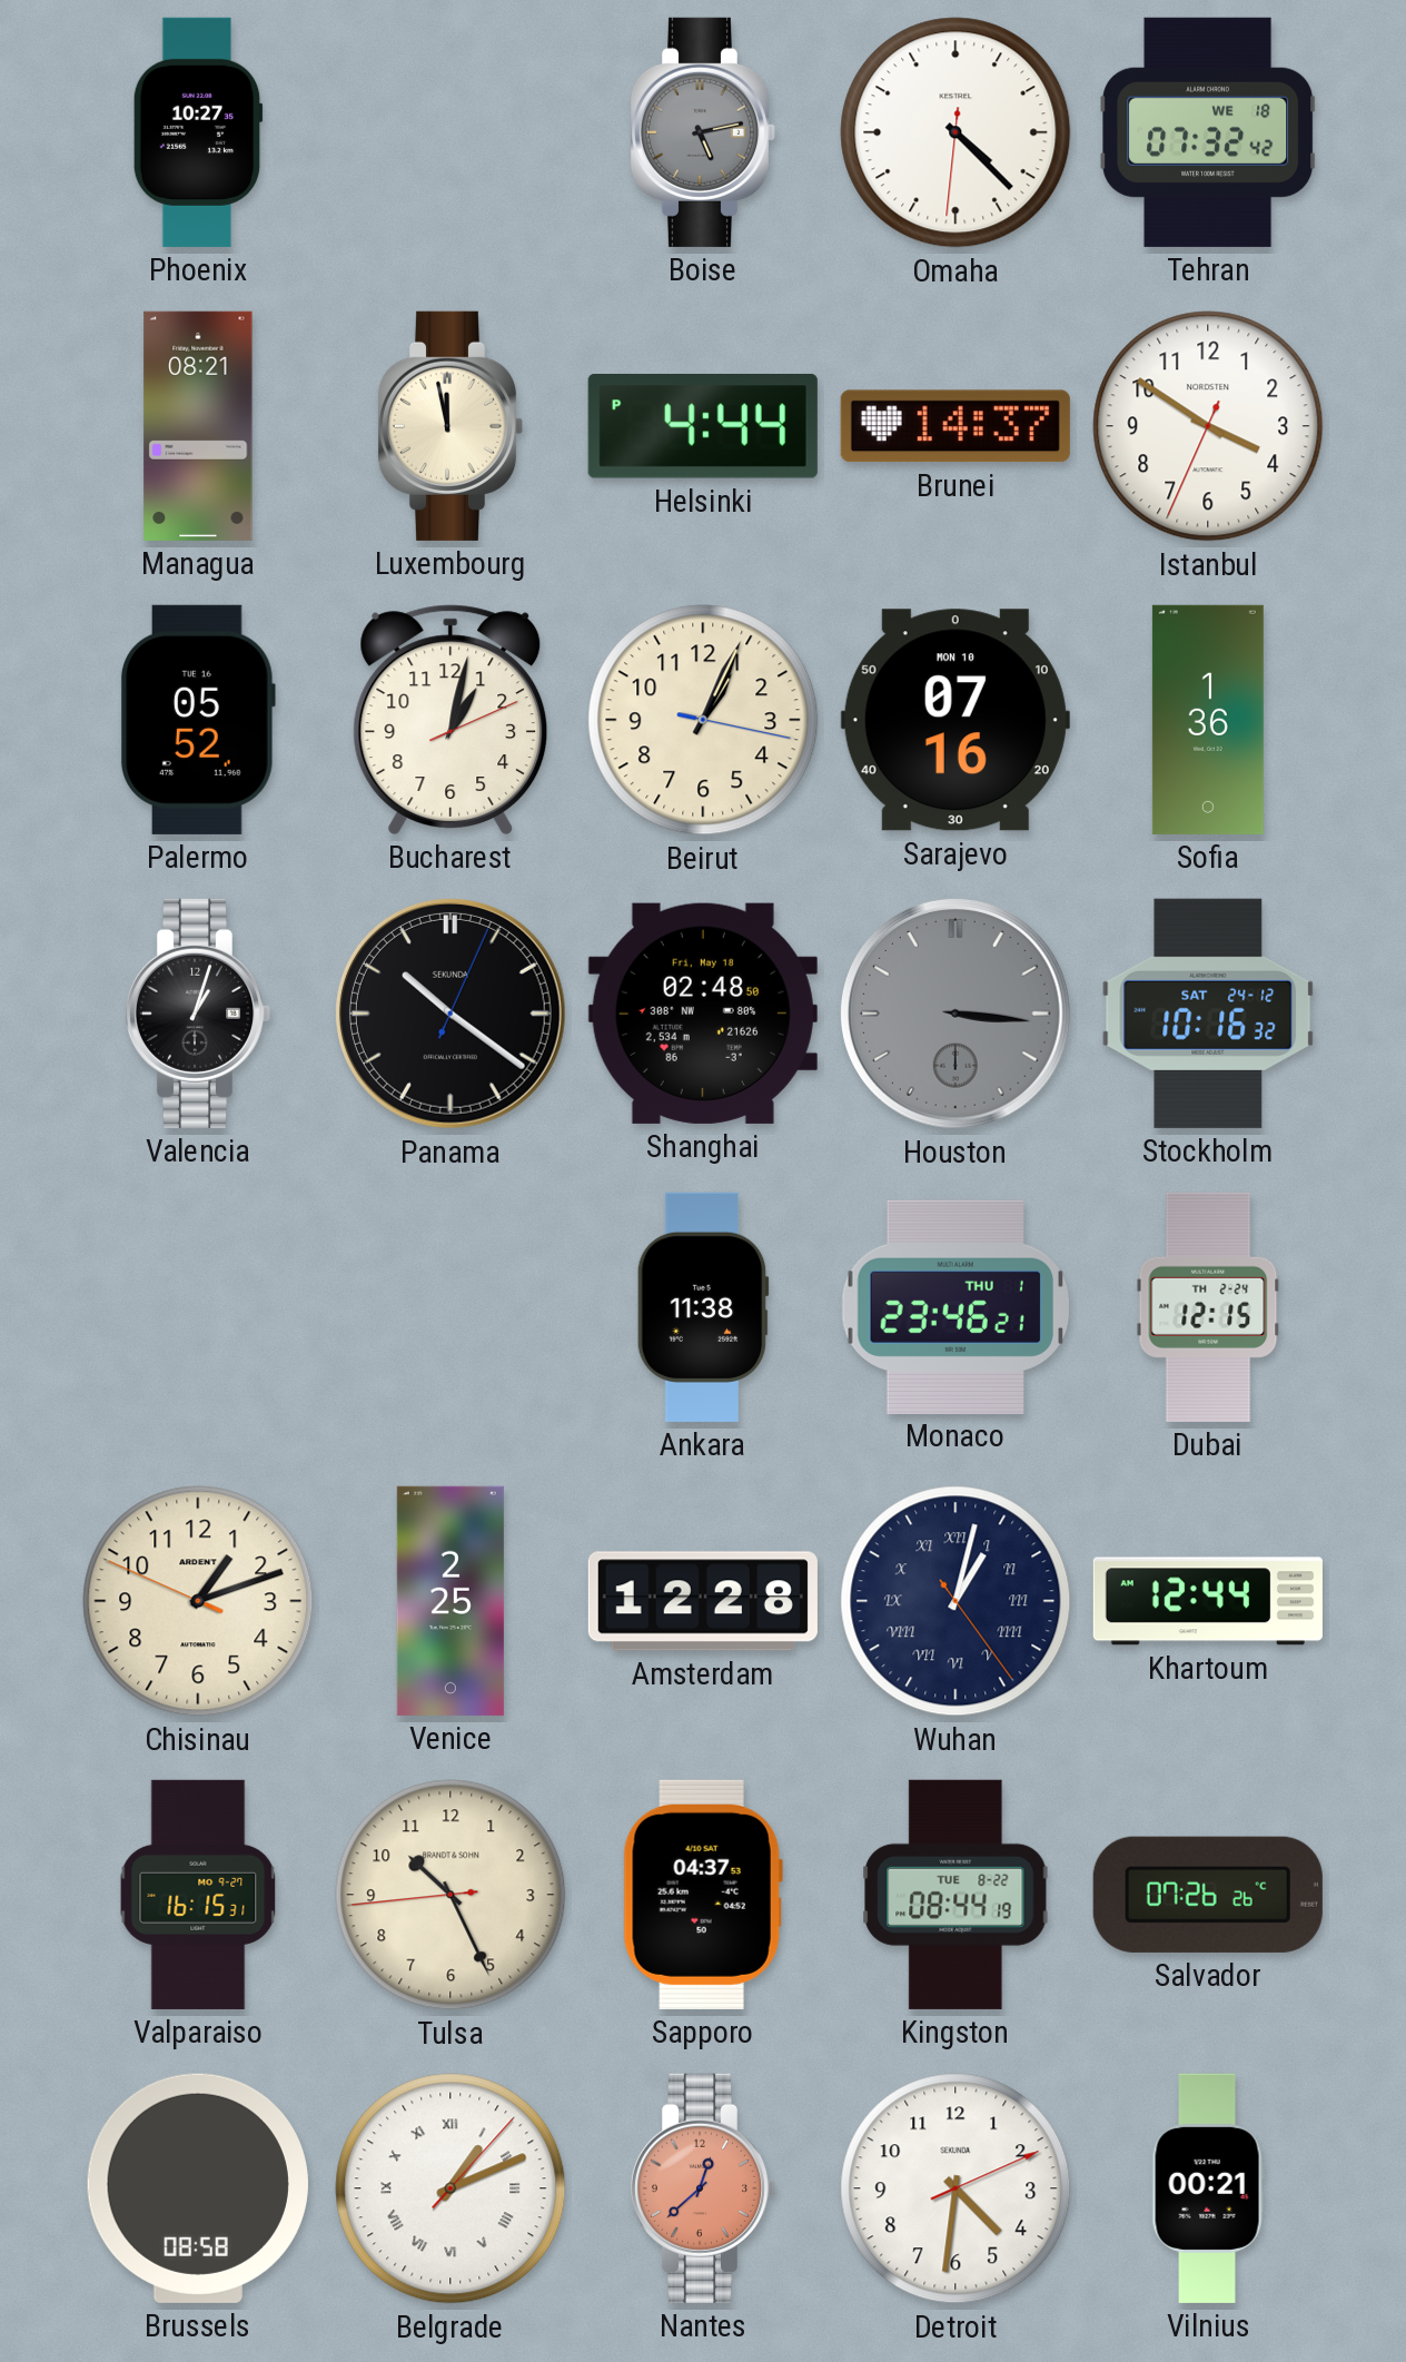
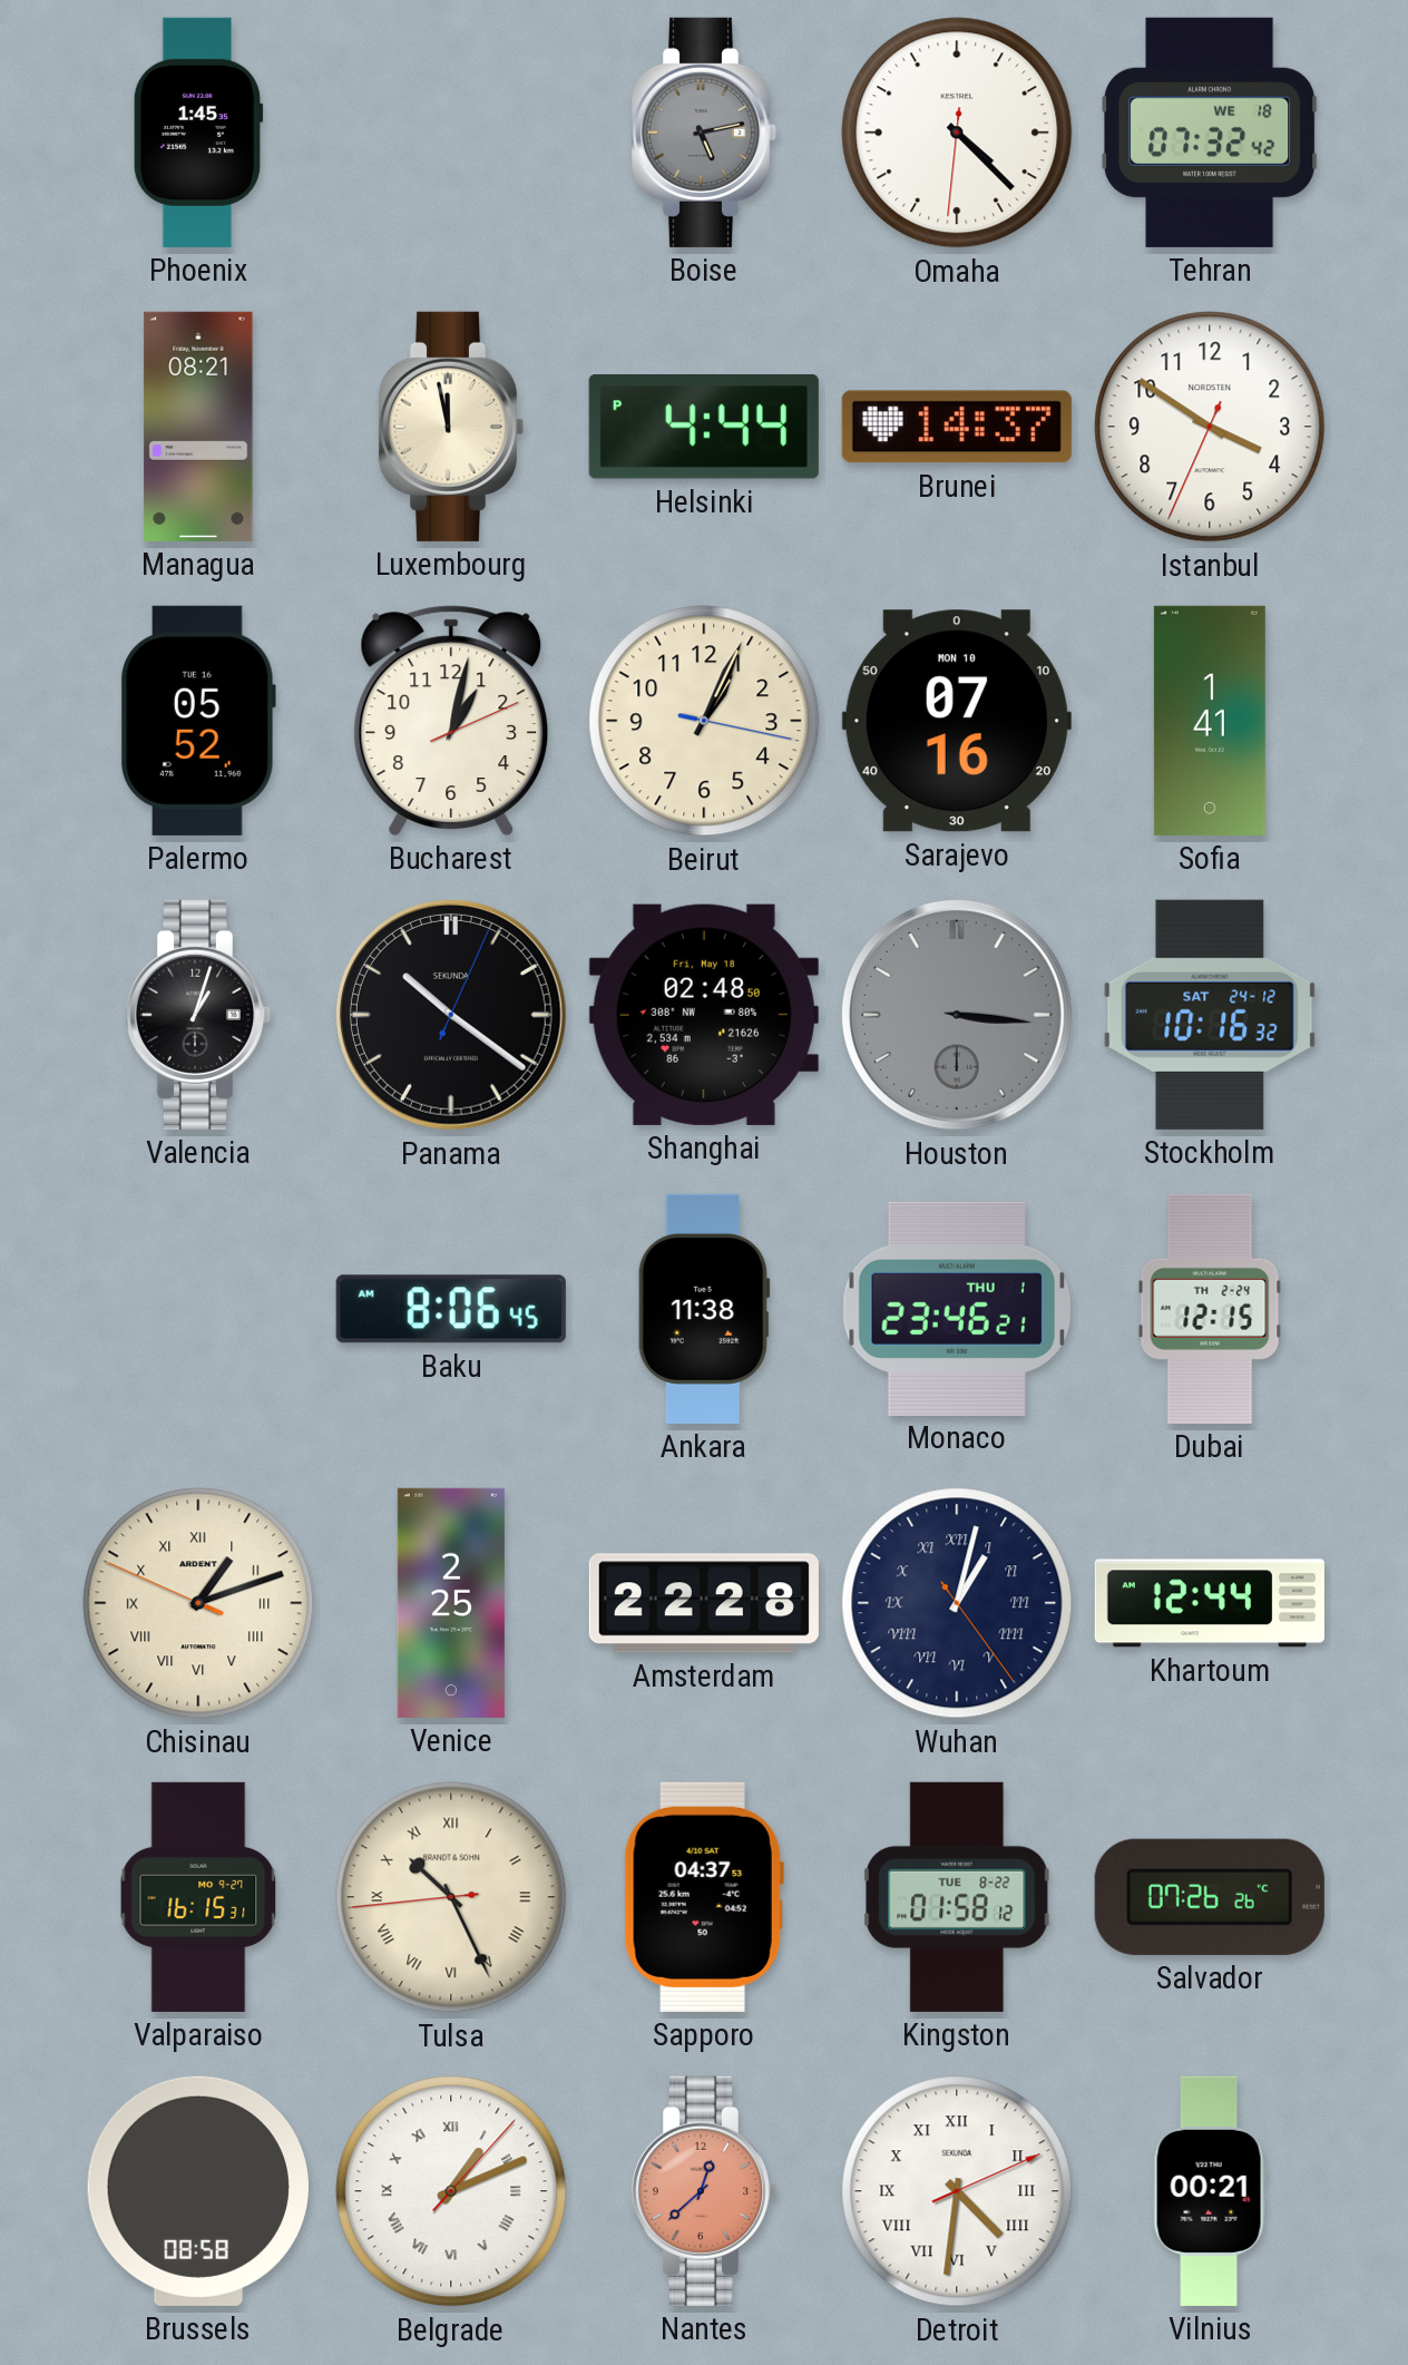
Phoenix: 10:27 -> 1:45
Sofia: 1:36 -> 1:41
Baku: none -> 8:06
Chisinau numerals: Arabic -> Roman
Amsterdam: 12:28 -> 22:28
Tulsa numerals: Arabic -> Roman
Kingston: 08:44 -> 01:58
Detroit numerals: Arabic -> Roman
